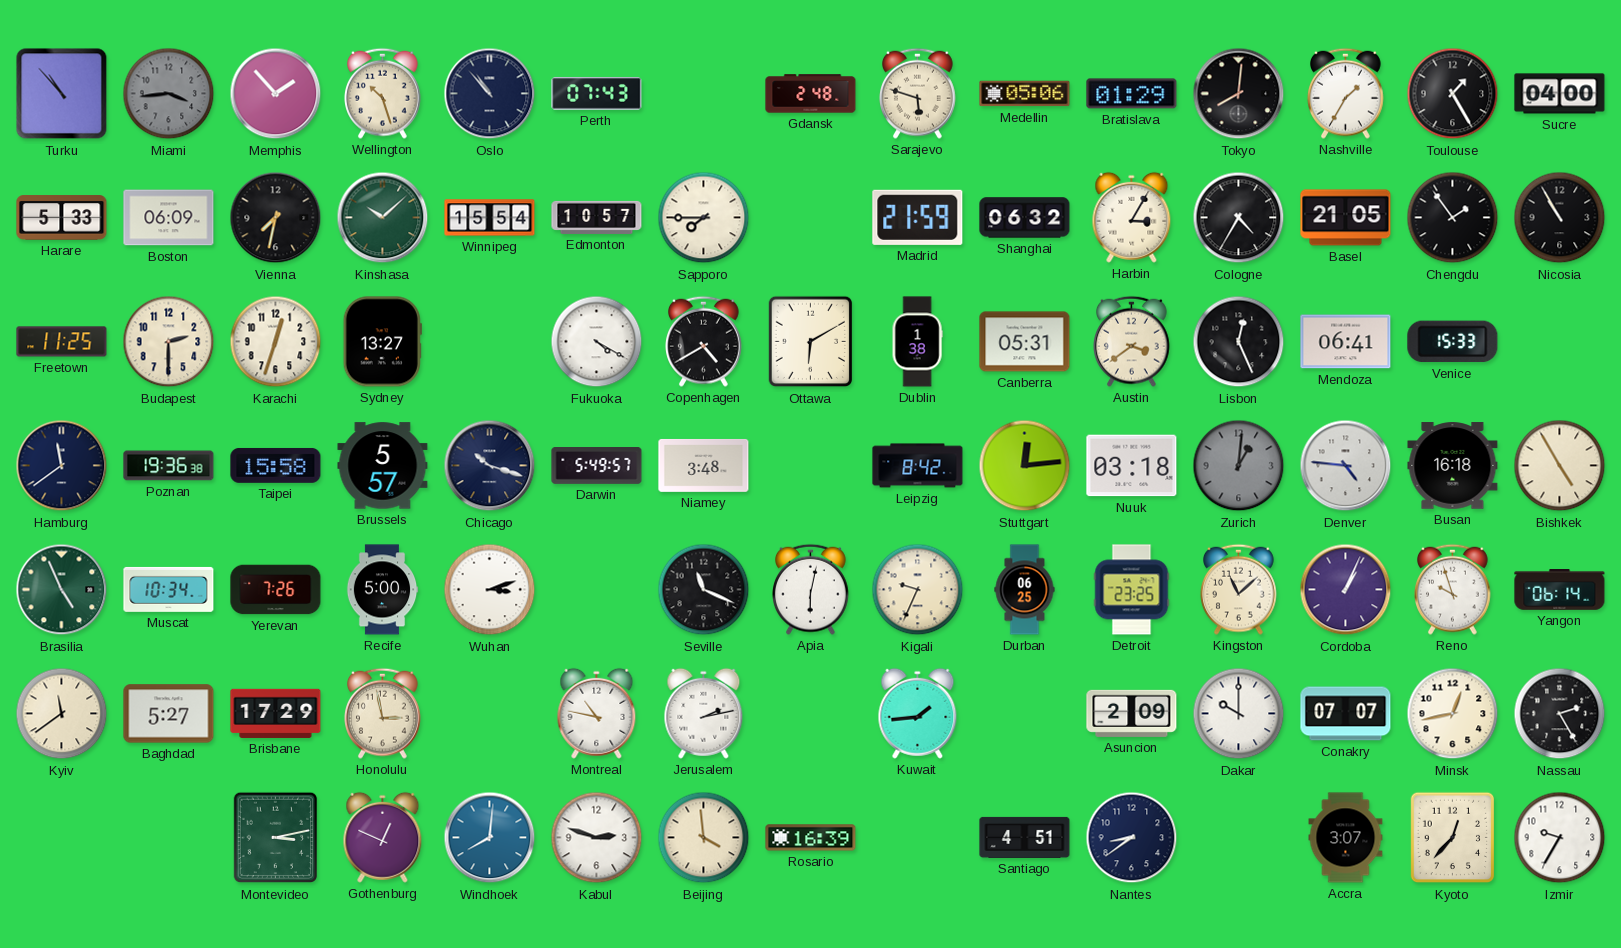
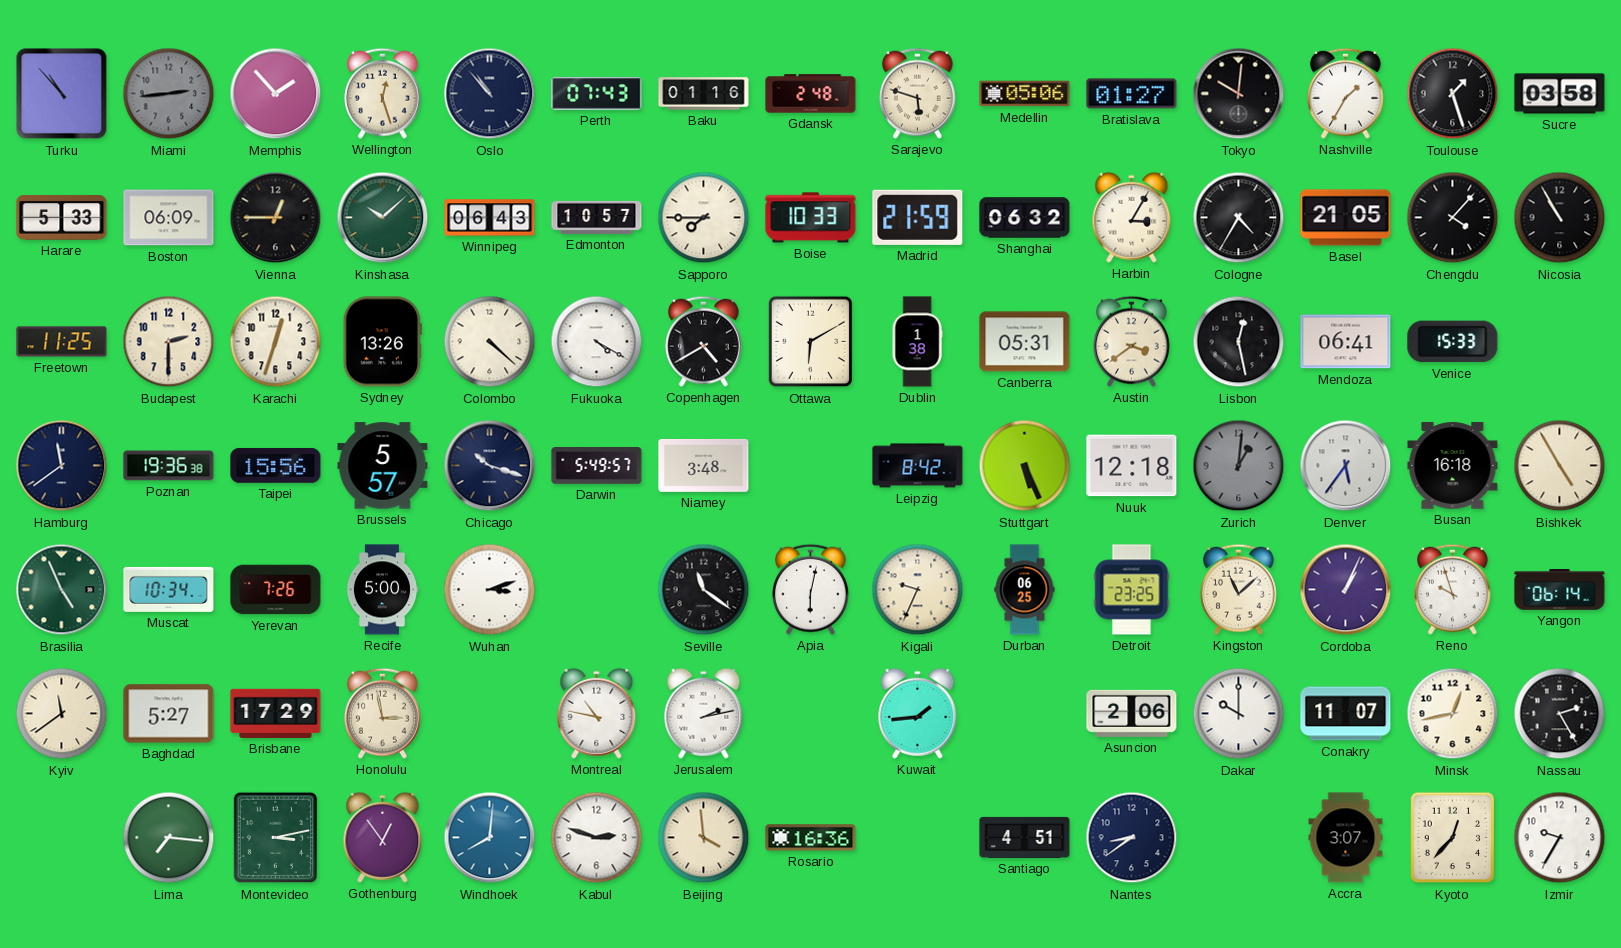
Miami: 3:44 -> 2:44
Wellington: 10:27 -> 12:27
Baku: none -> 01:16
Bratislava: 01:29 -> 01:27
Tokyo: 8:01 -> 10:01
Toulouse: 1:25 -> 1:27
Sucre: 04:00 -> 03:58
Vienna: 7:32 -> 12:45
Winnipeg: 15:54 -> 06:43
Boise: none -> 10:33
Chengdu: 1:54 -> 4:07
Sydney: 13:27 -> 13:26
Colombo: none -> 4:22
Lisbon: 12:26 -> 12:28
Taipei: 15:58 -> 15:56
Stuttgart: 12:14 -> 5:26
Nuuk: 03:18 -> 12:18
Denver: 4:46 -> 5:36
Seville: 11:19 -> 11:21
Asuncion: 2:09 -> 2:06
Conakry: 07:07 -> 11:07
Lima: none -> 7:16
Gothenburg: 12:49 -> 12:54
Rosario: 16:39 -> 16:36
